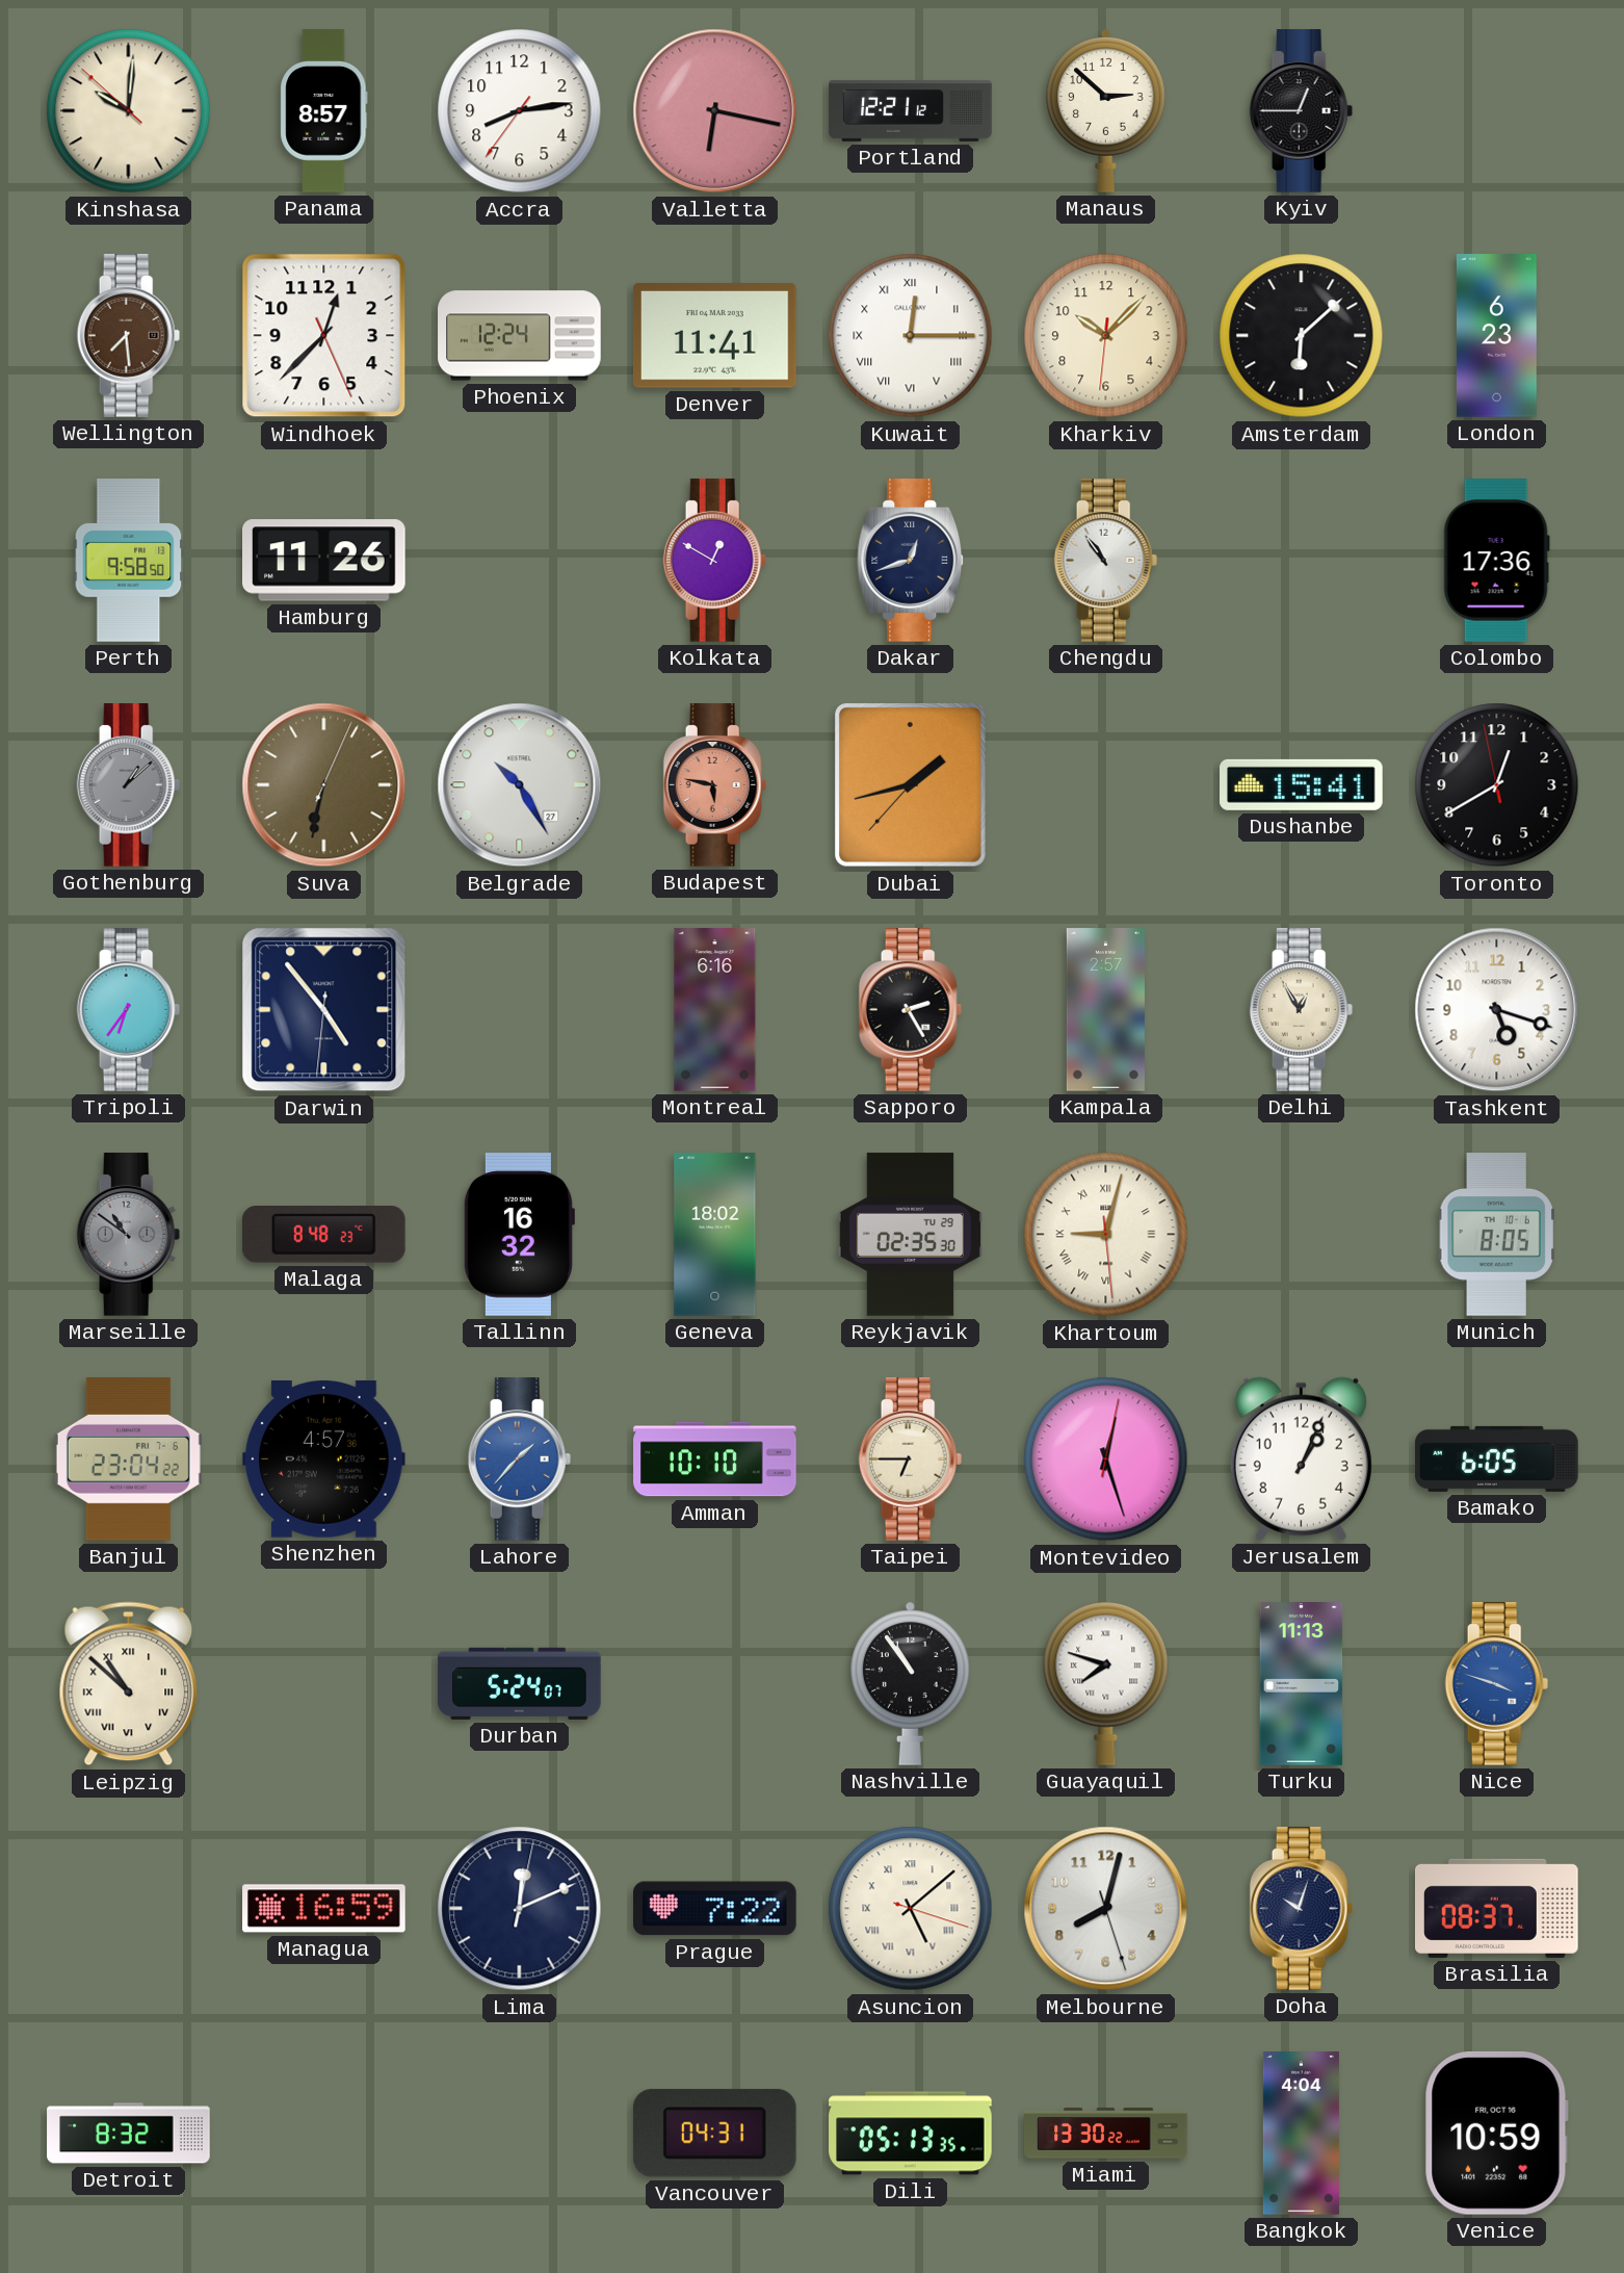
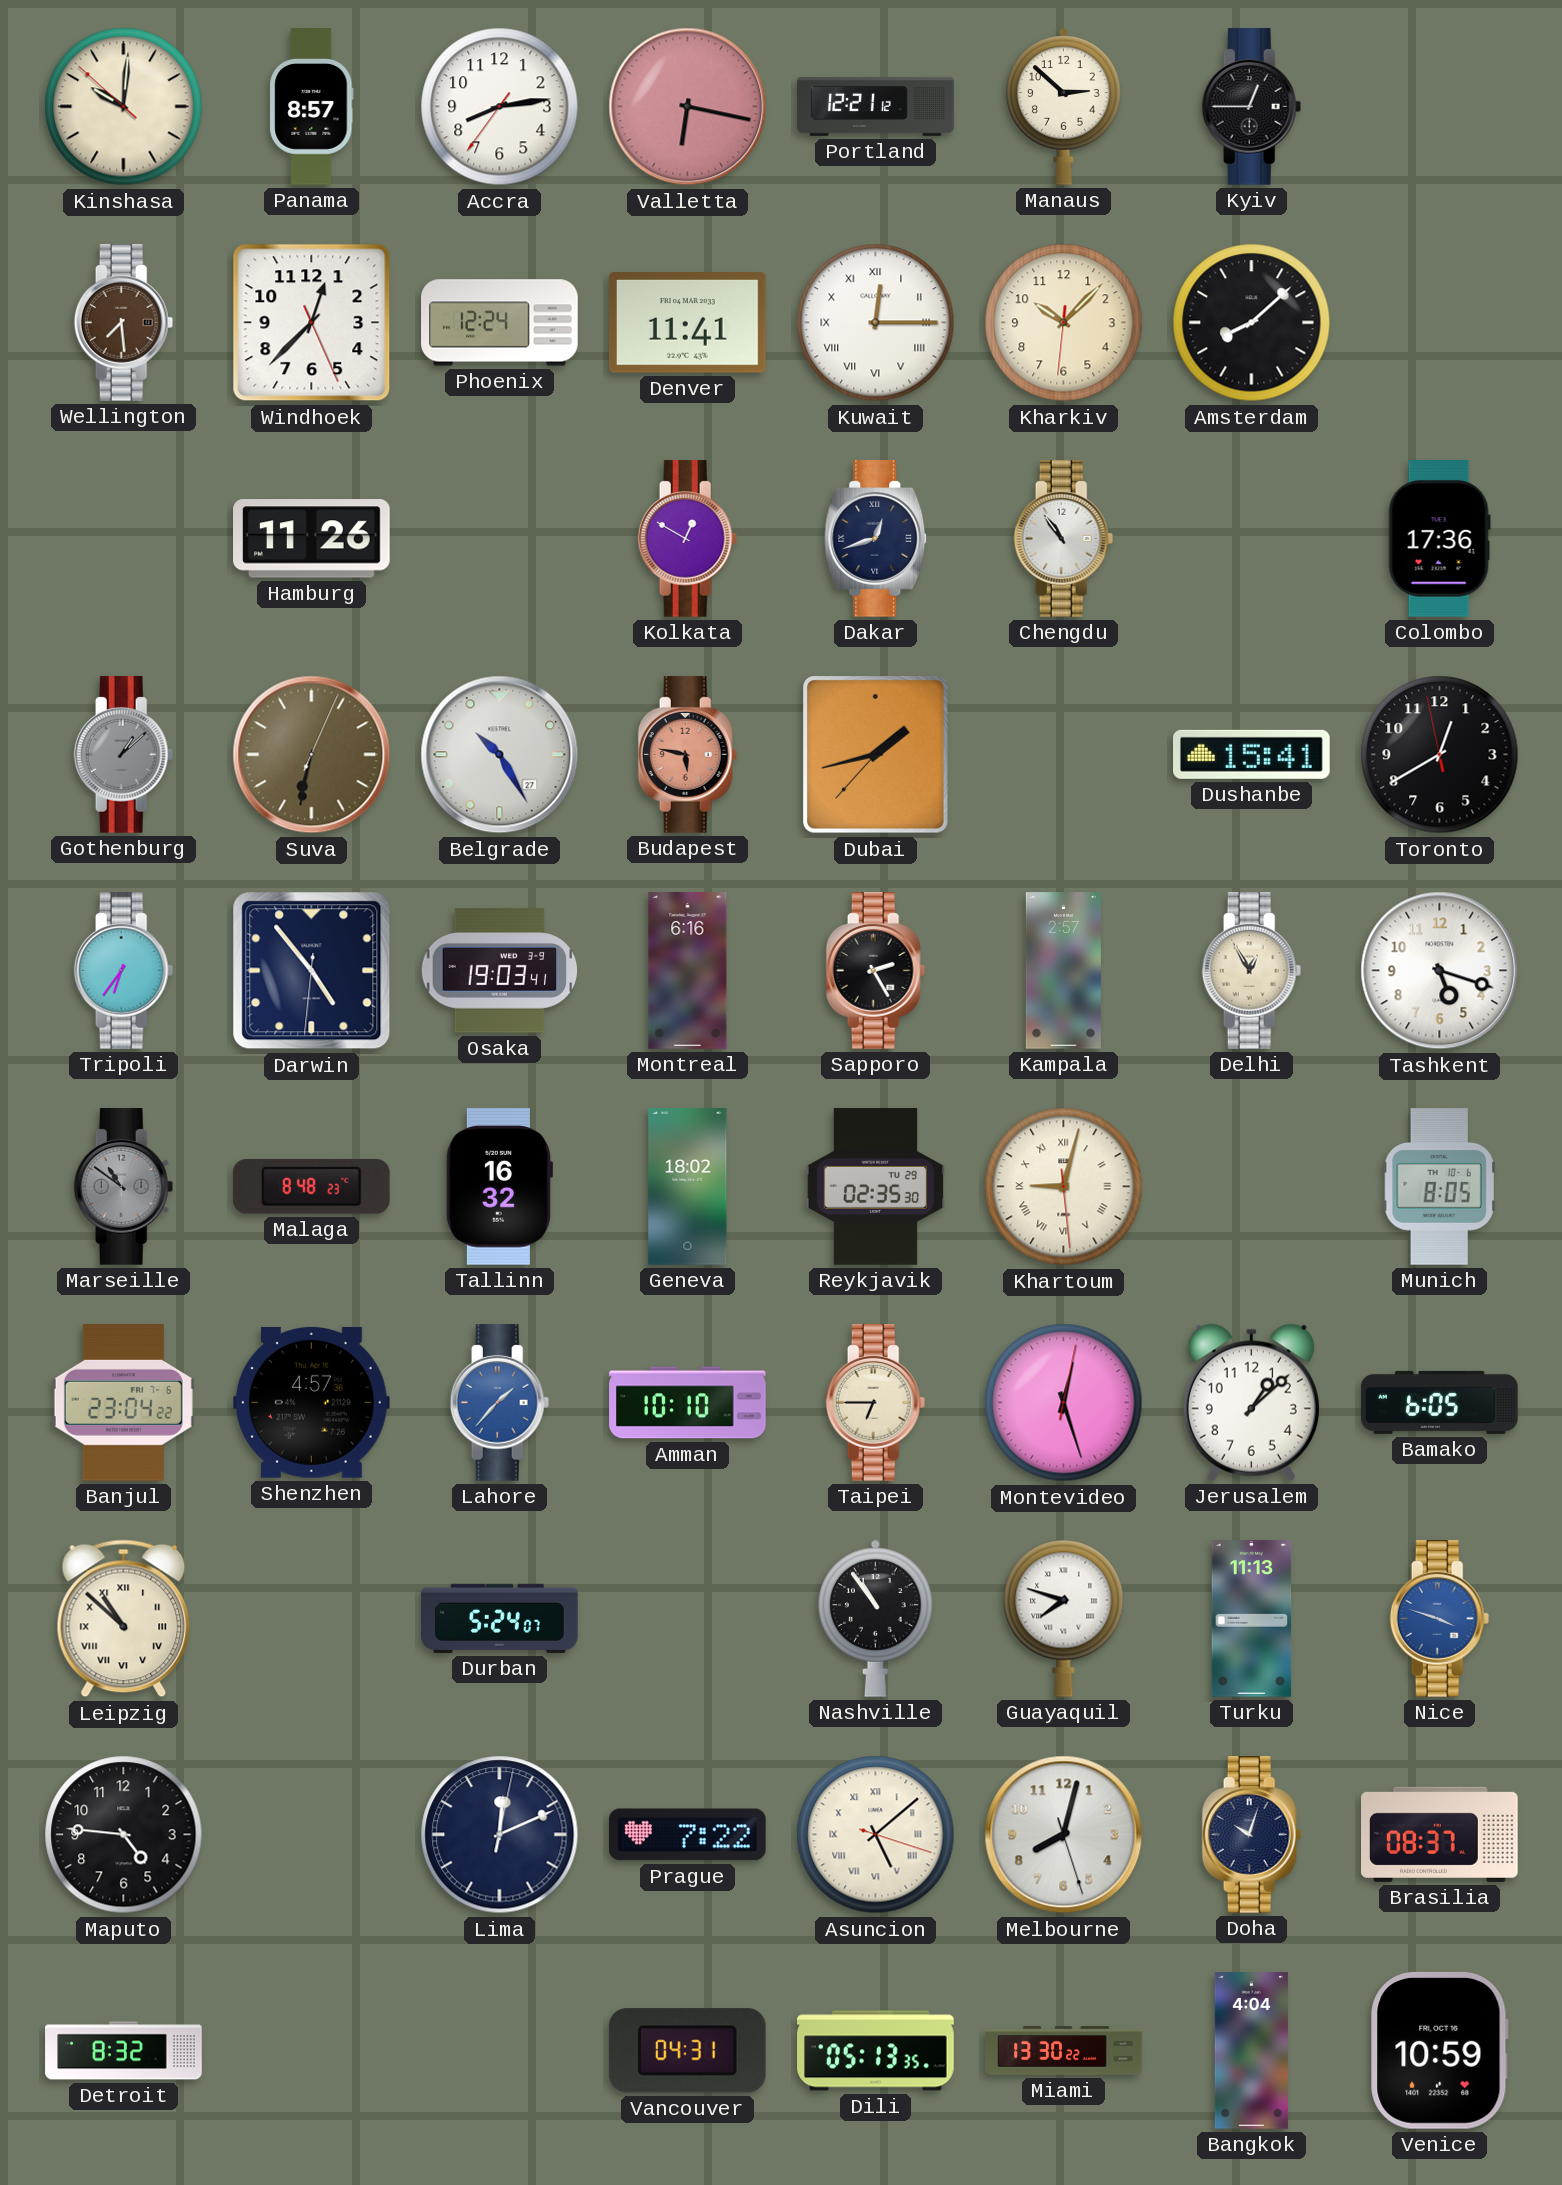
Amsterdam: 6:08 -> 8:08
London: 6:23 -> none
Perth: 9:58 -> none
Osaka: none -> 19:03
Jerusalem: 1:04 -> 1:08
Maputo: none -> 4:46
Managua: 16:59 -> none
